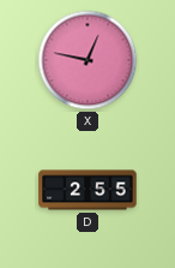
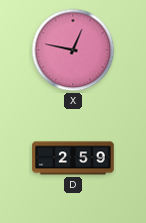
D: 2:55 -> 2:59
